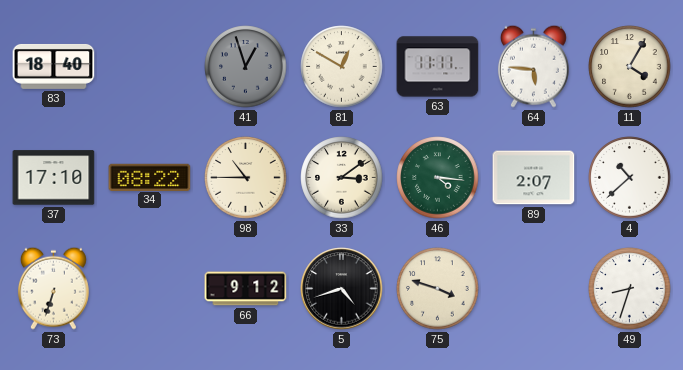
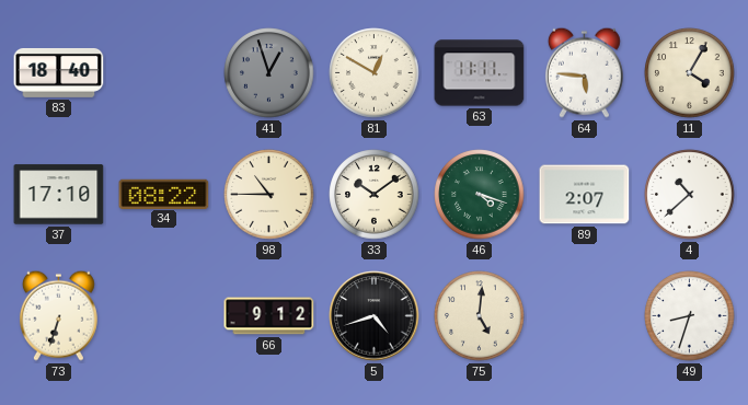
33: 3:09 -> 10:09
46: 4:16 -> 4:18
75: 3:48 -> 5:01
